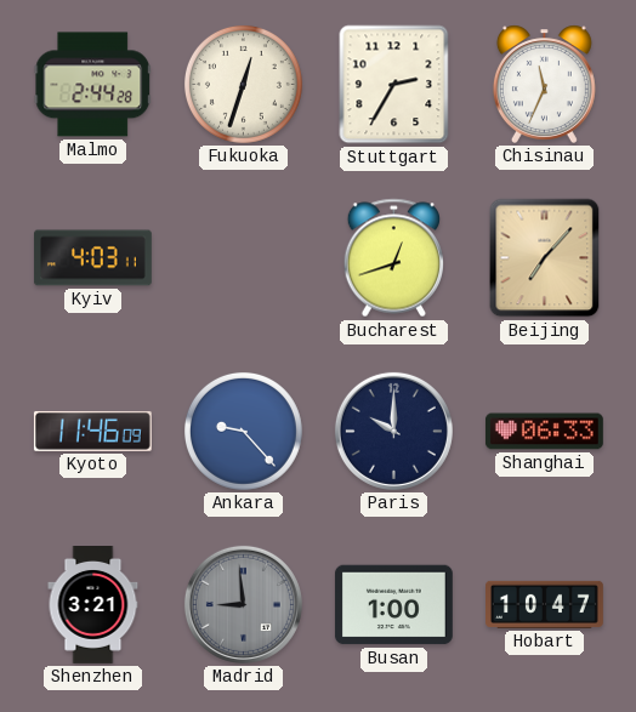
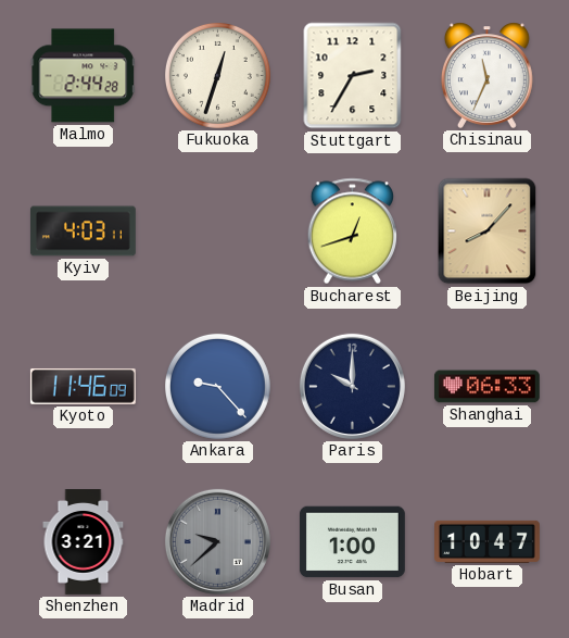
Beijing: 7:07 -> 8:07
Madrid: 8:59 -> 9:38
